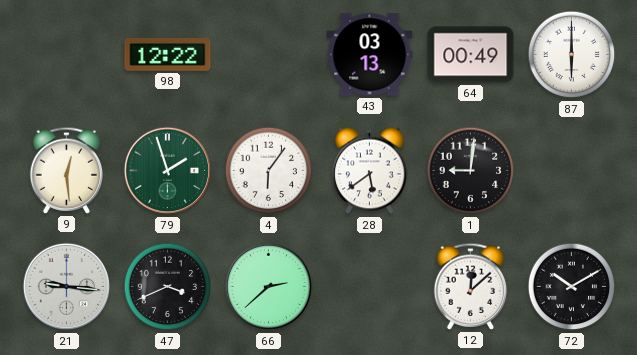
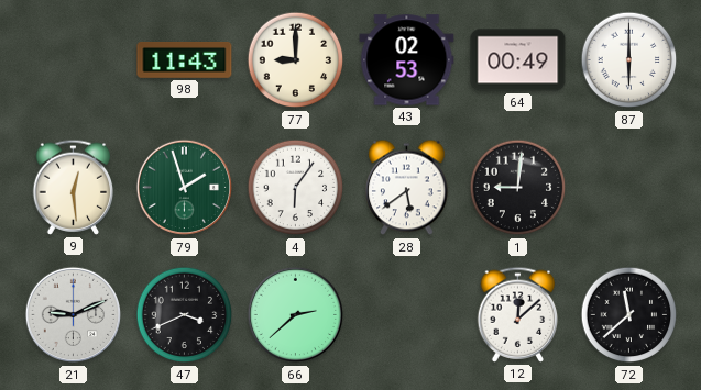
98: 12:22 -> 11:43
77: none -> 9:00
43: 03:13 -> 02:53
21: 9:16 -> 9:11
72: 10:10 -> 11:38
